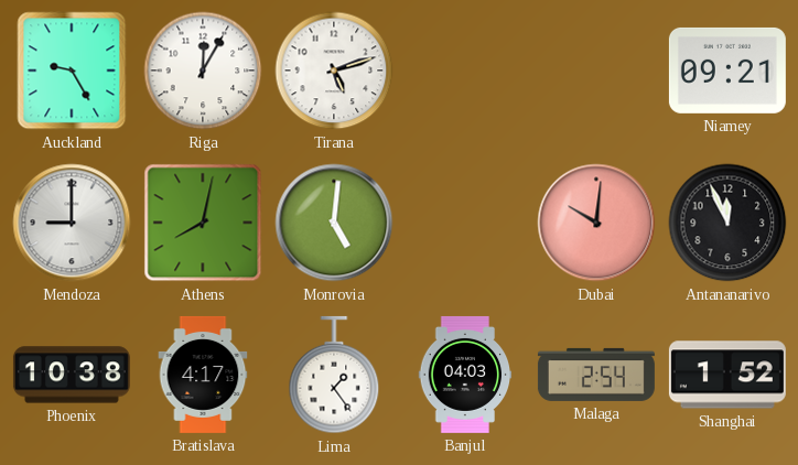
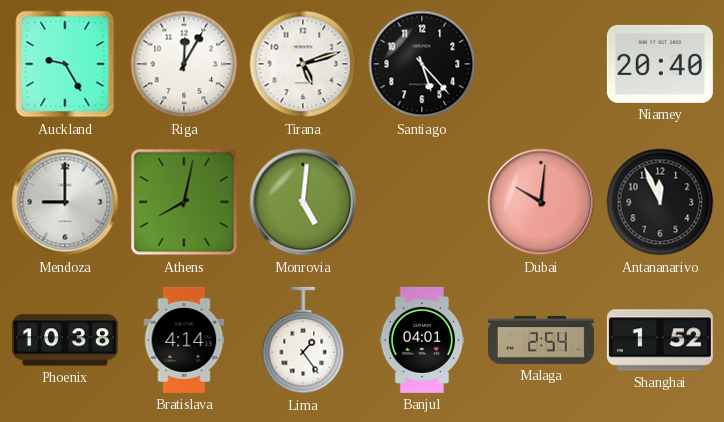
Santiago: none -> 5:23
Niamey: 09:21 -> 20:40
Bratislava: 4:17 -> 4:14
Banjul: 04:03 -> 04:01
